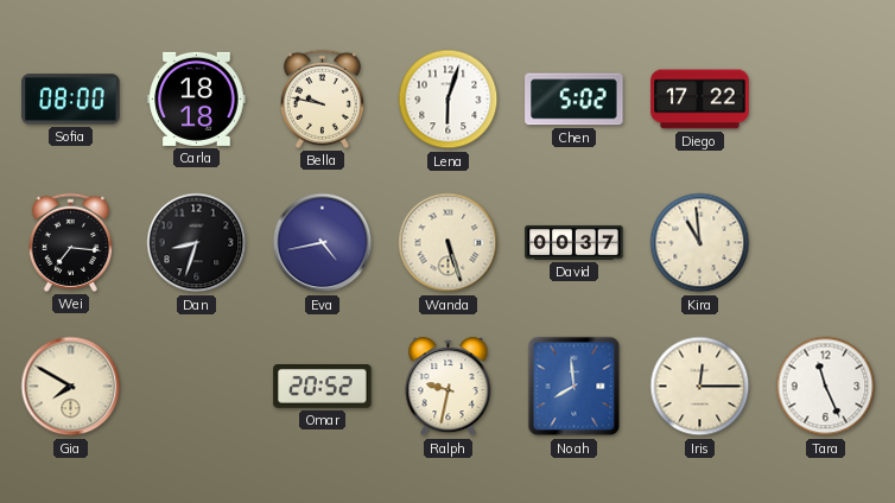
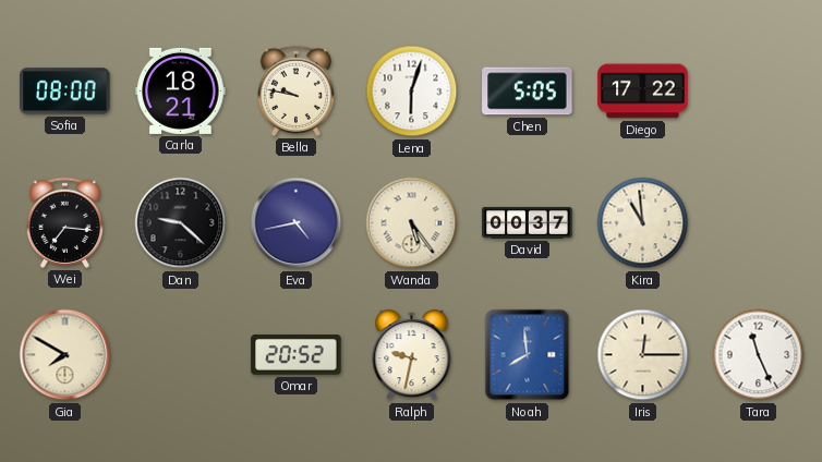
Carla: 18:18 -> 18:21
Chen: 5:02 -> 5:05
Dan: 8:33 -> 9:22
Wanda: 5:27 -> 5:24
